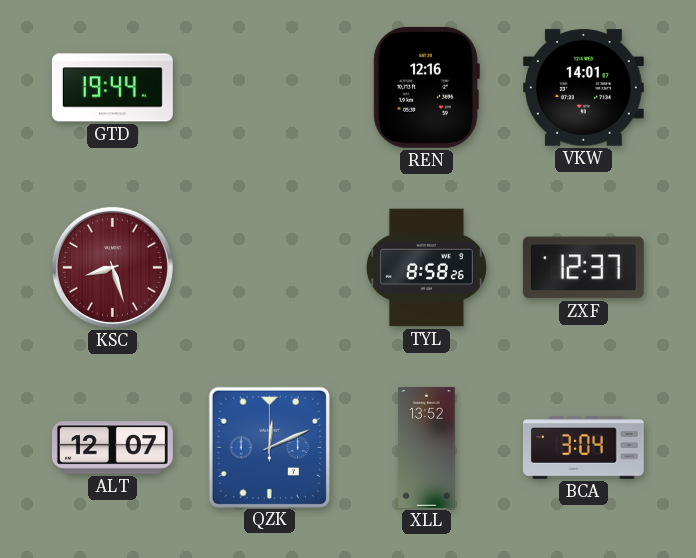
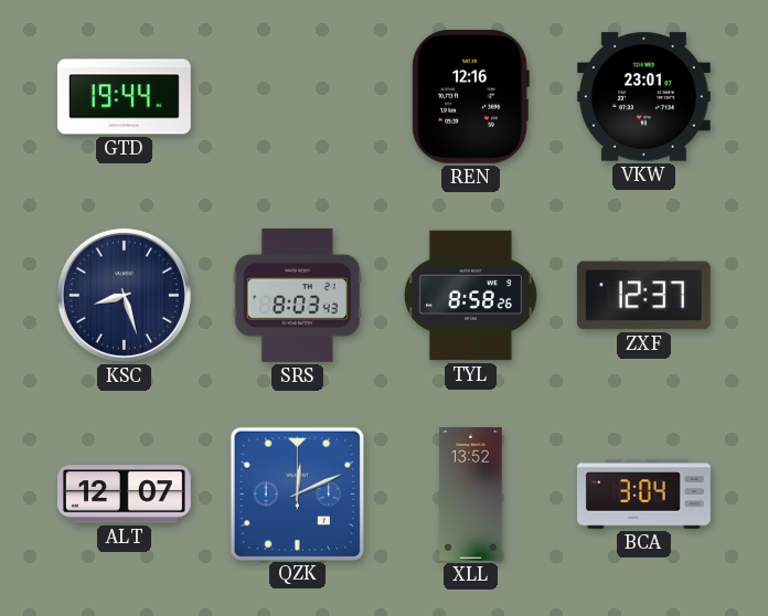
VKW: 14:01 -> 23:01
KSC dial: burgundy -> navy
SRS: none -> 8:03
